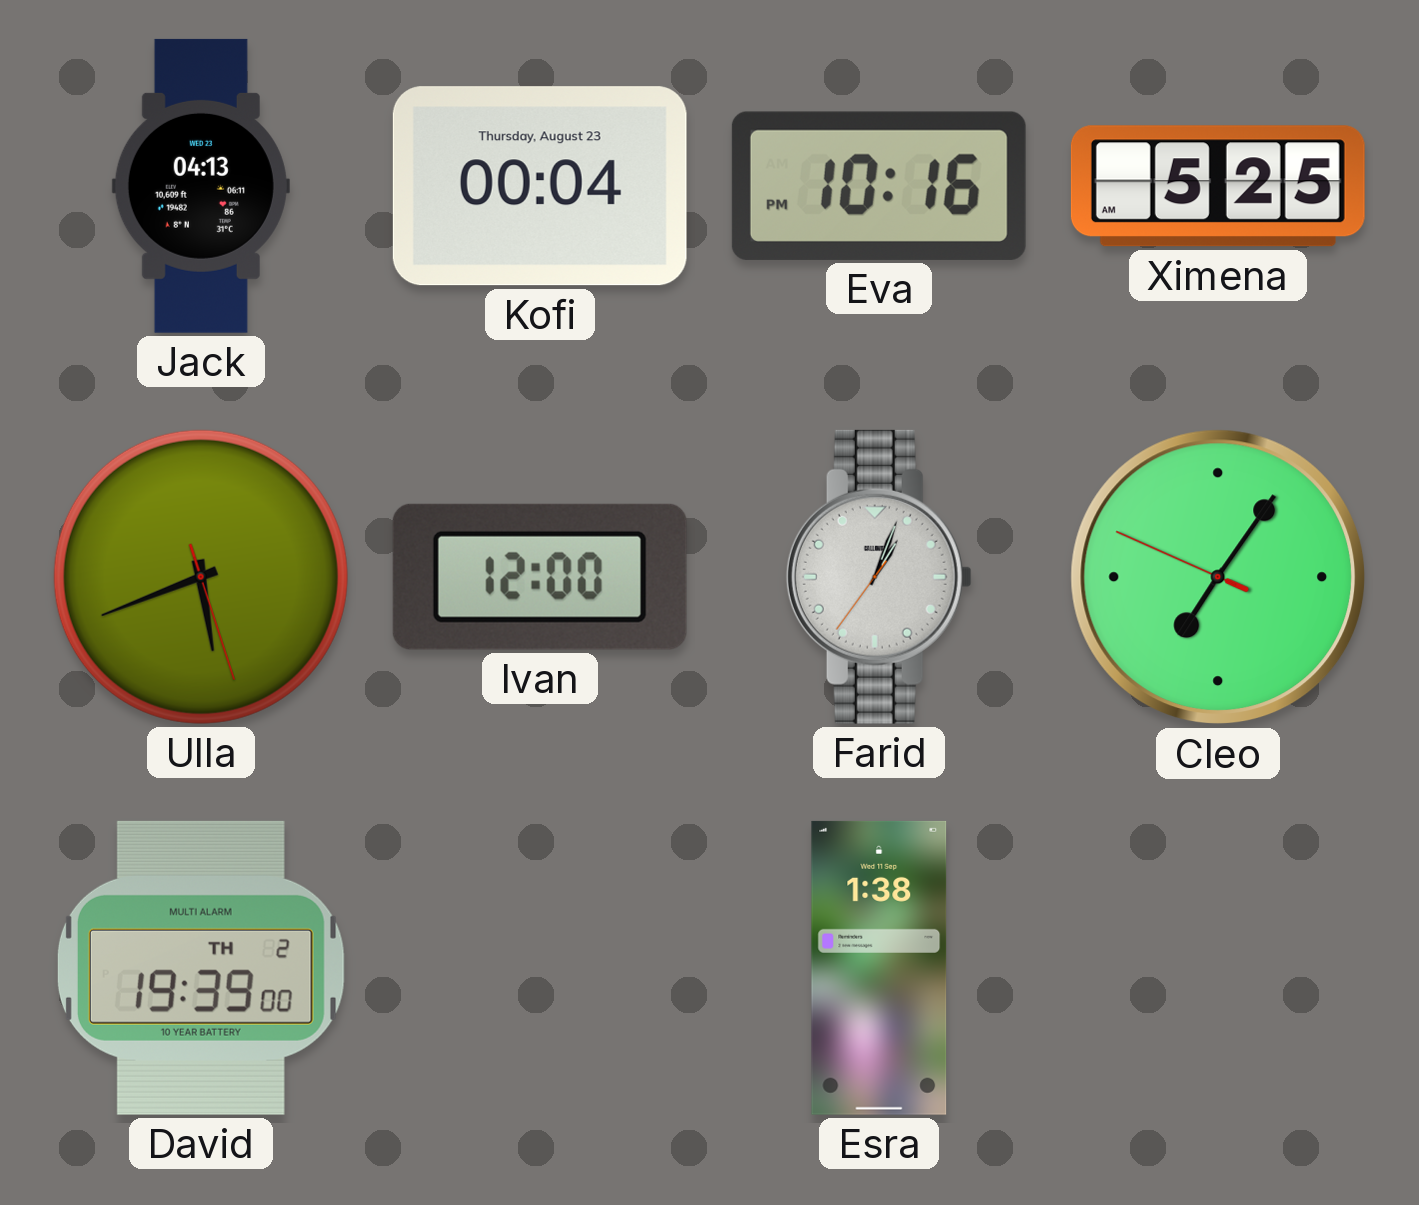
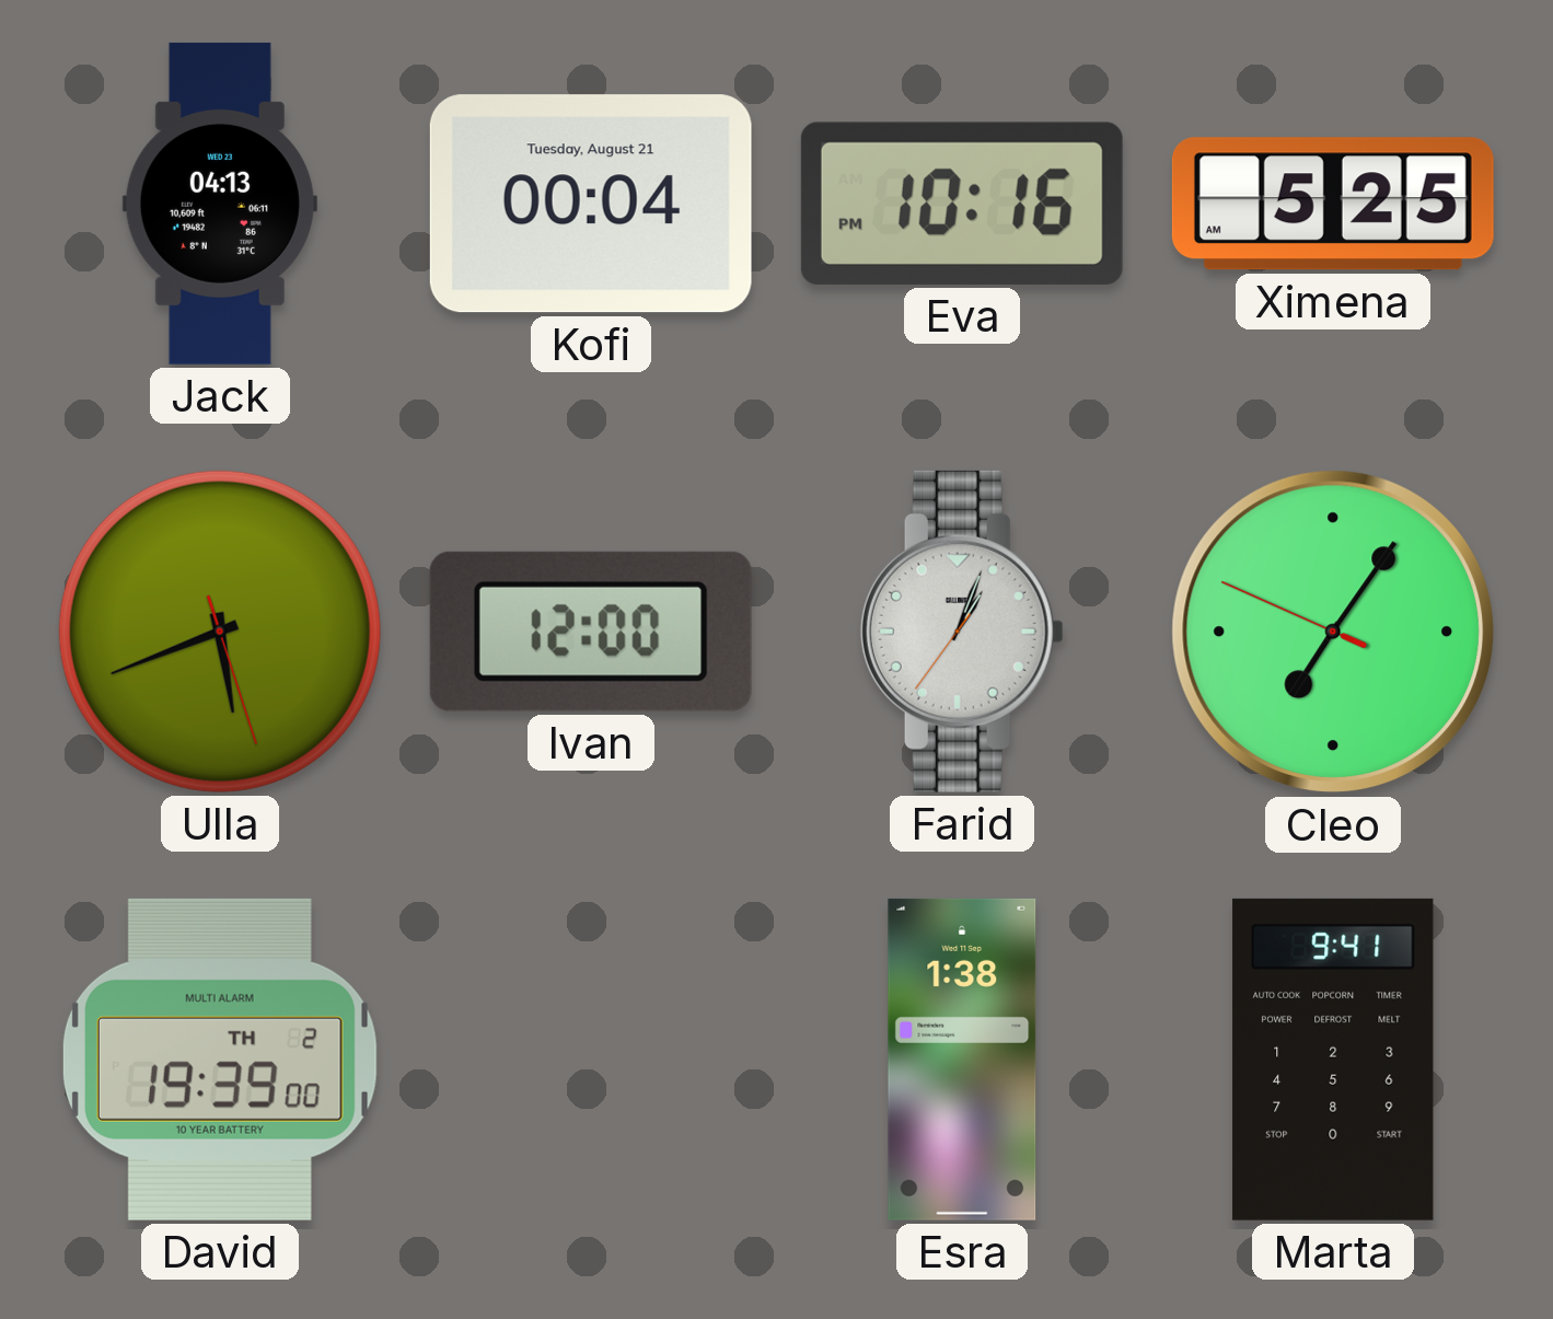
Kofi date: Thursday, August 23 -> Tuesday, August 21
Marta: none -> 9:41
